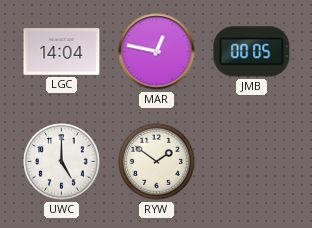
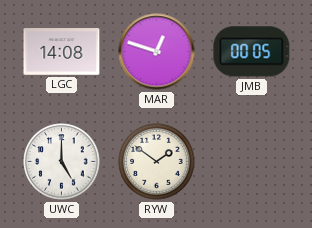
LGC: 14:04 -> 14:08
MAR: 12:47 -> 12:48
